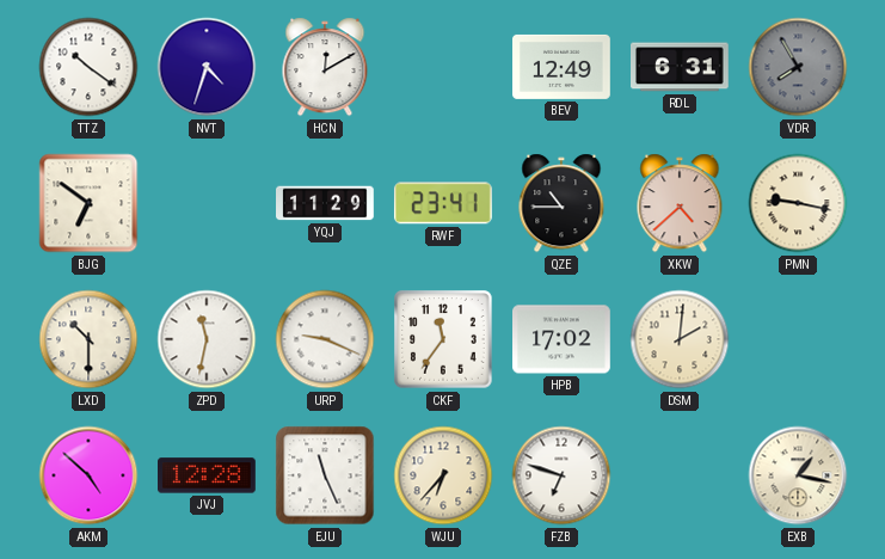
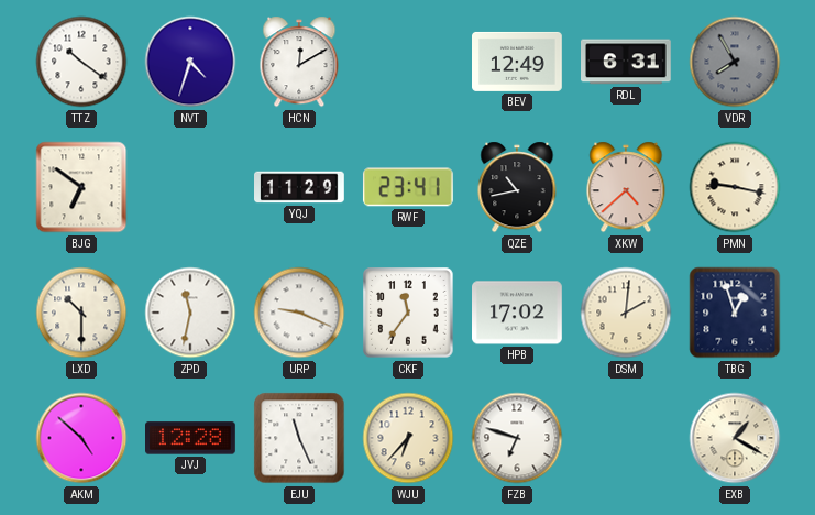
QZE: 10:45 -> 10:43
TBG: none -> 12:57
EXB: 1:17 -> 1:20
